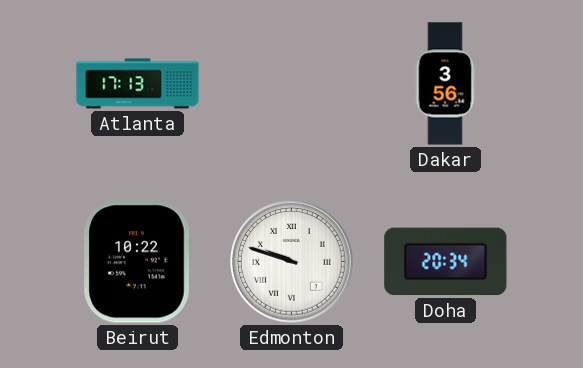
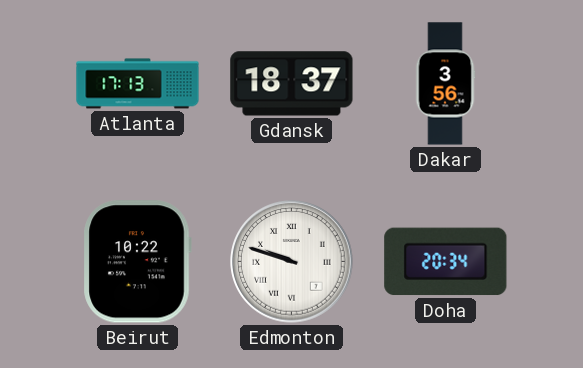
Gdansk: none -> 18:37
